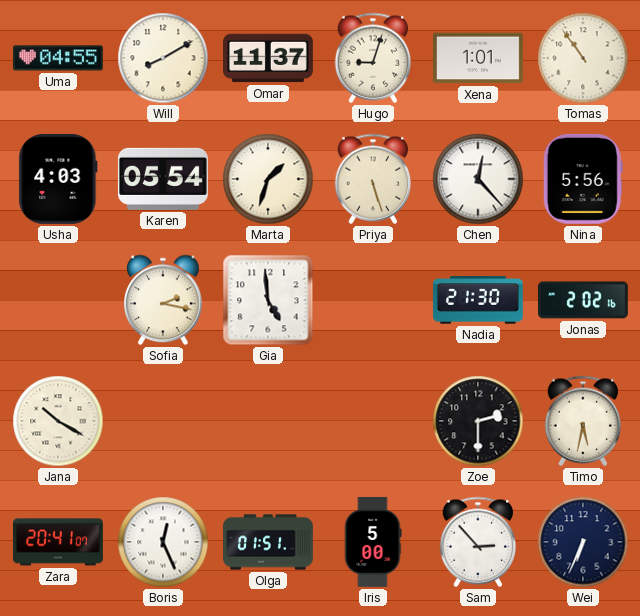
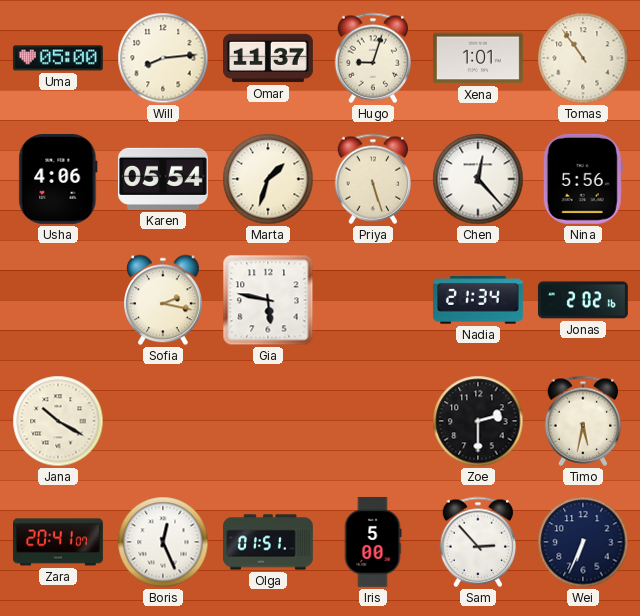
Uma: 04:55 -> 05:00
Will: 8:10 -> 8:14
Usha: 4:03 -> 4:06
Gia: 4:59 -> 5:47
Nadia: 21:30 -> 21:34
